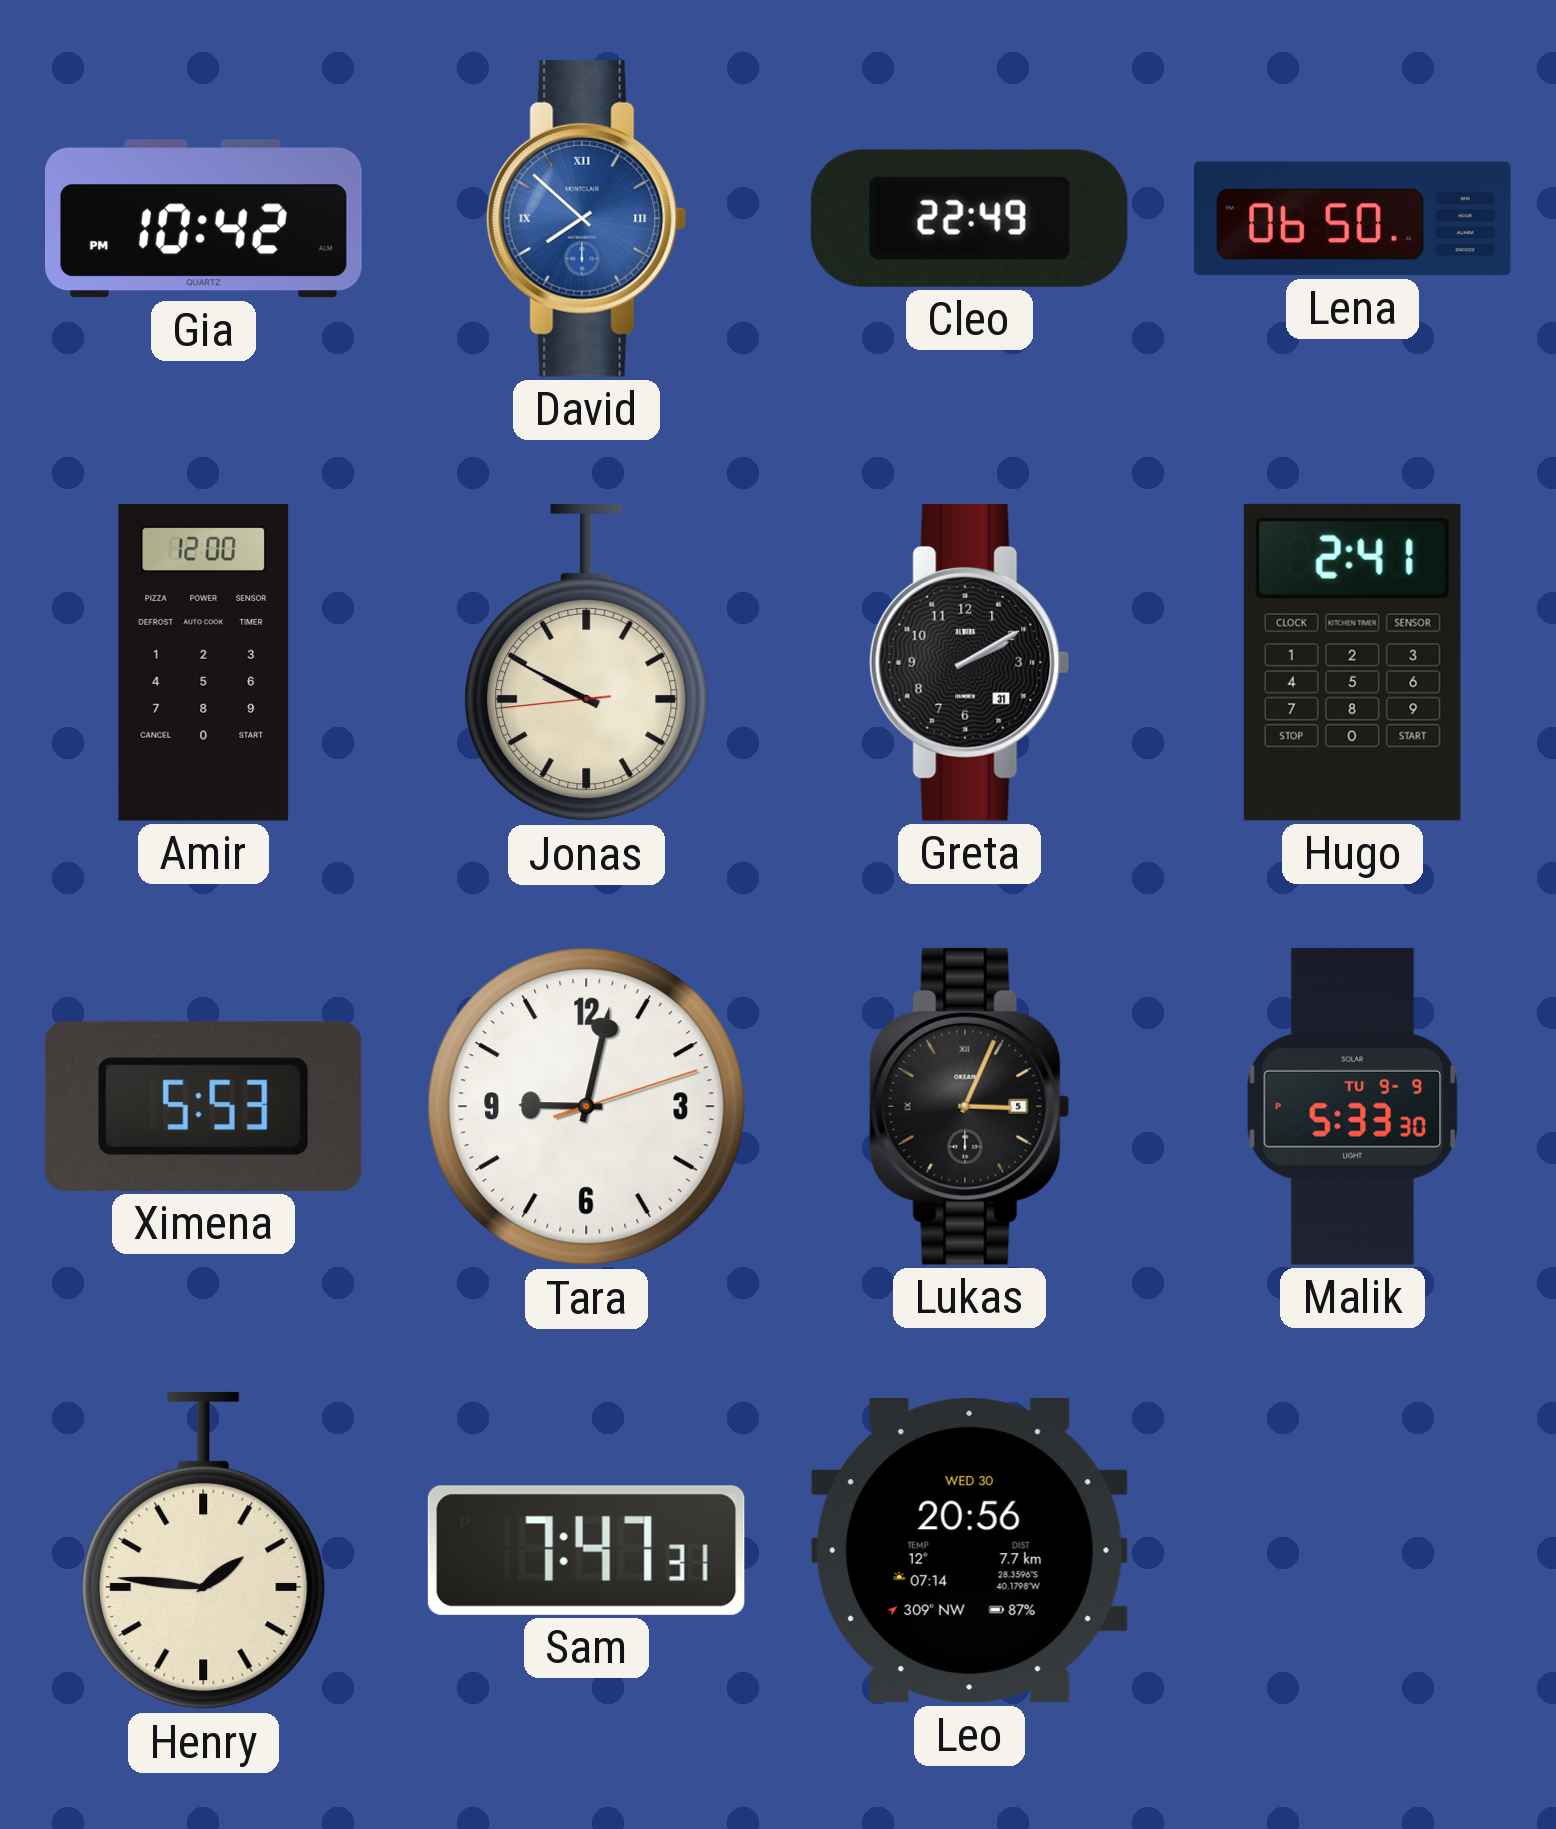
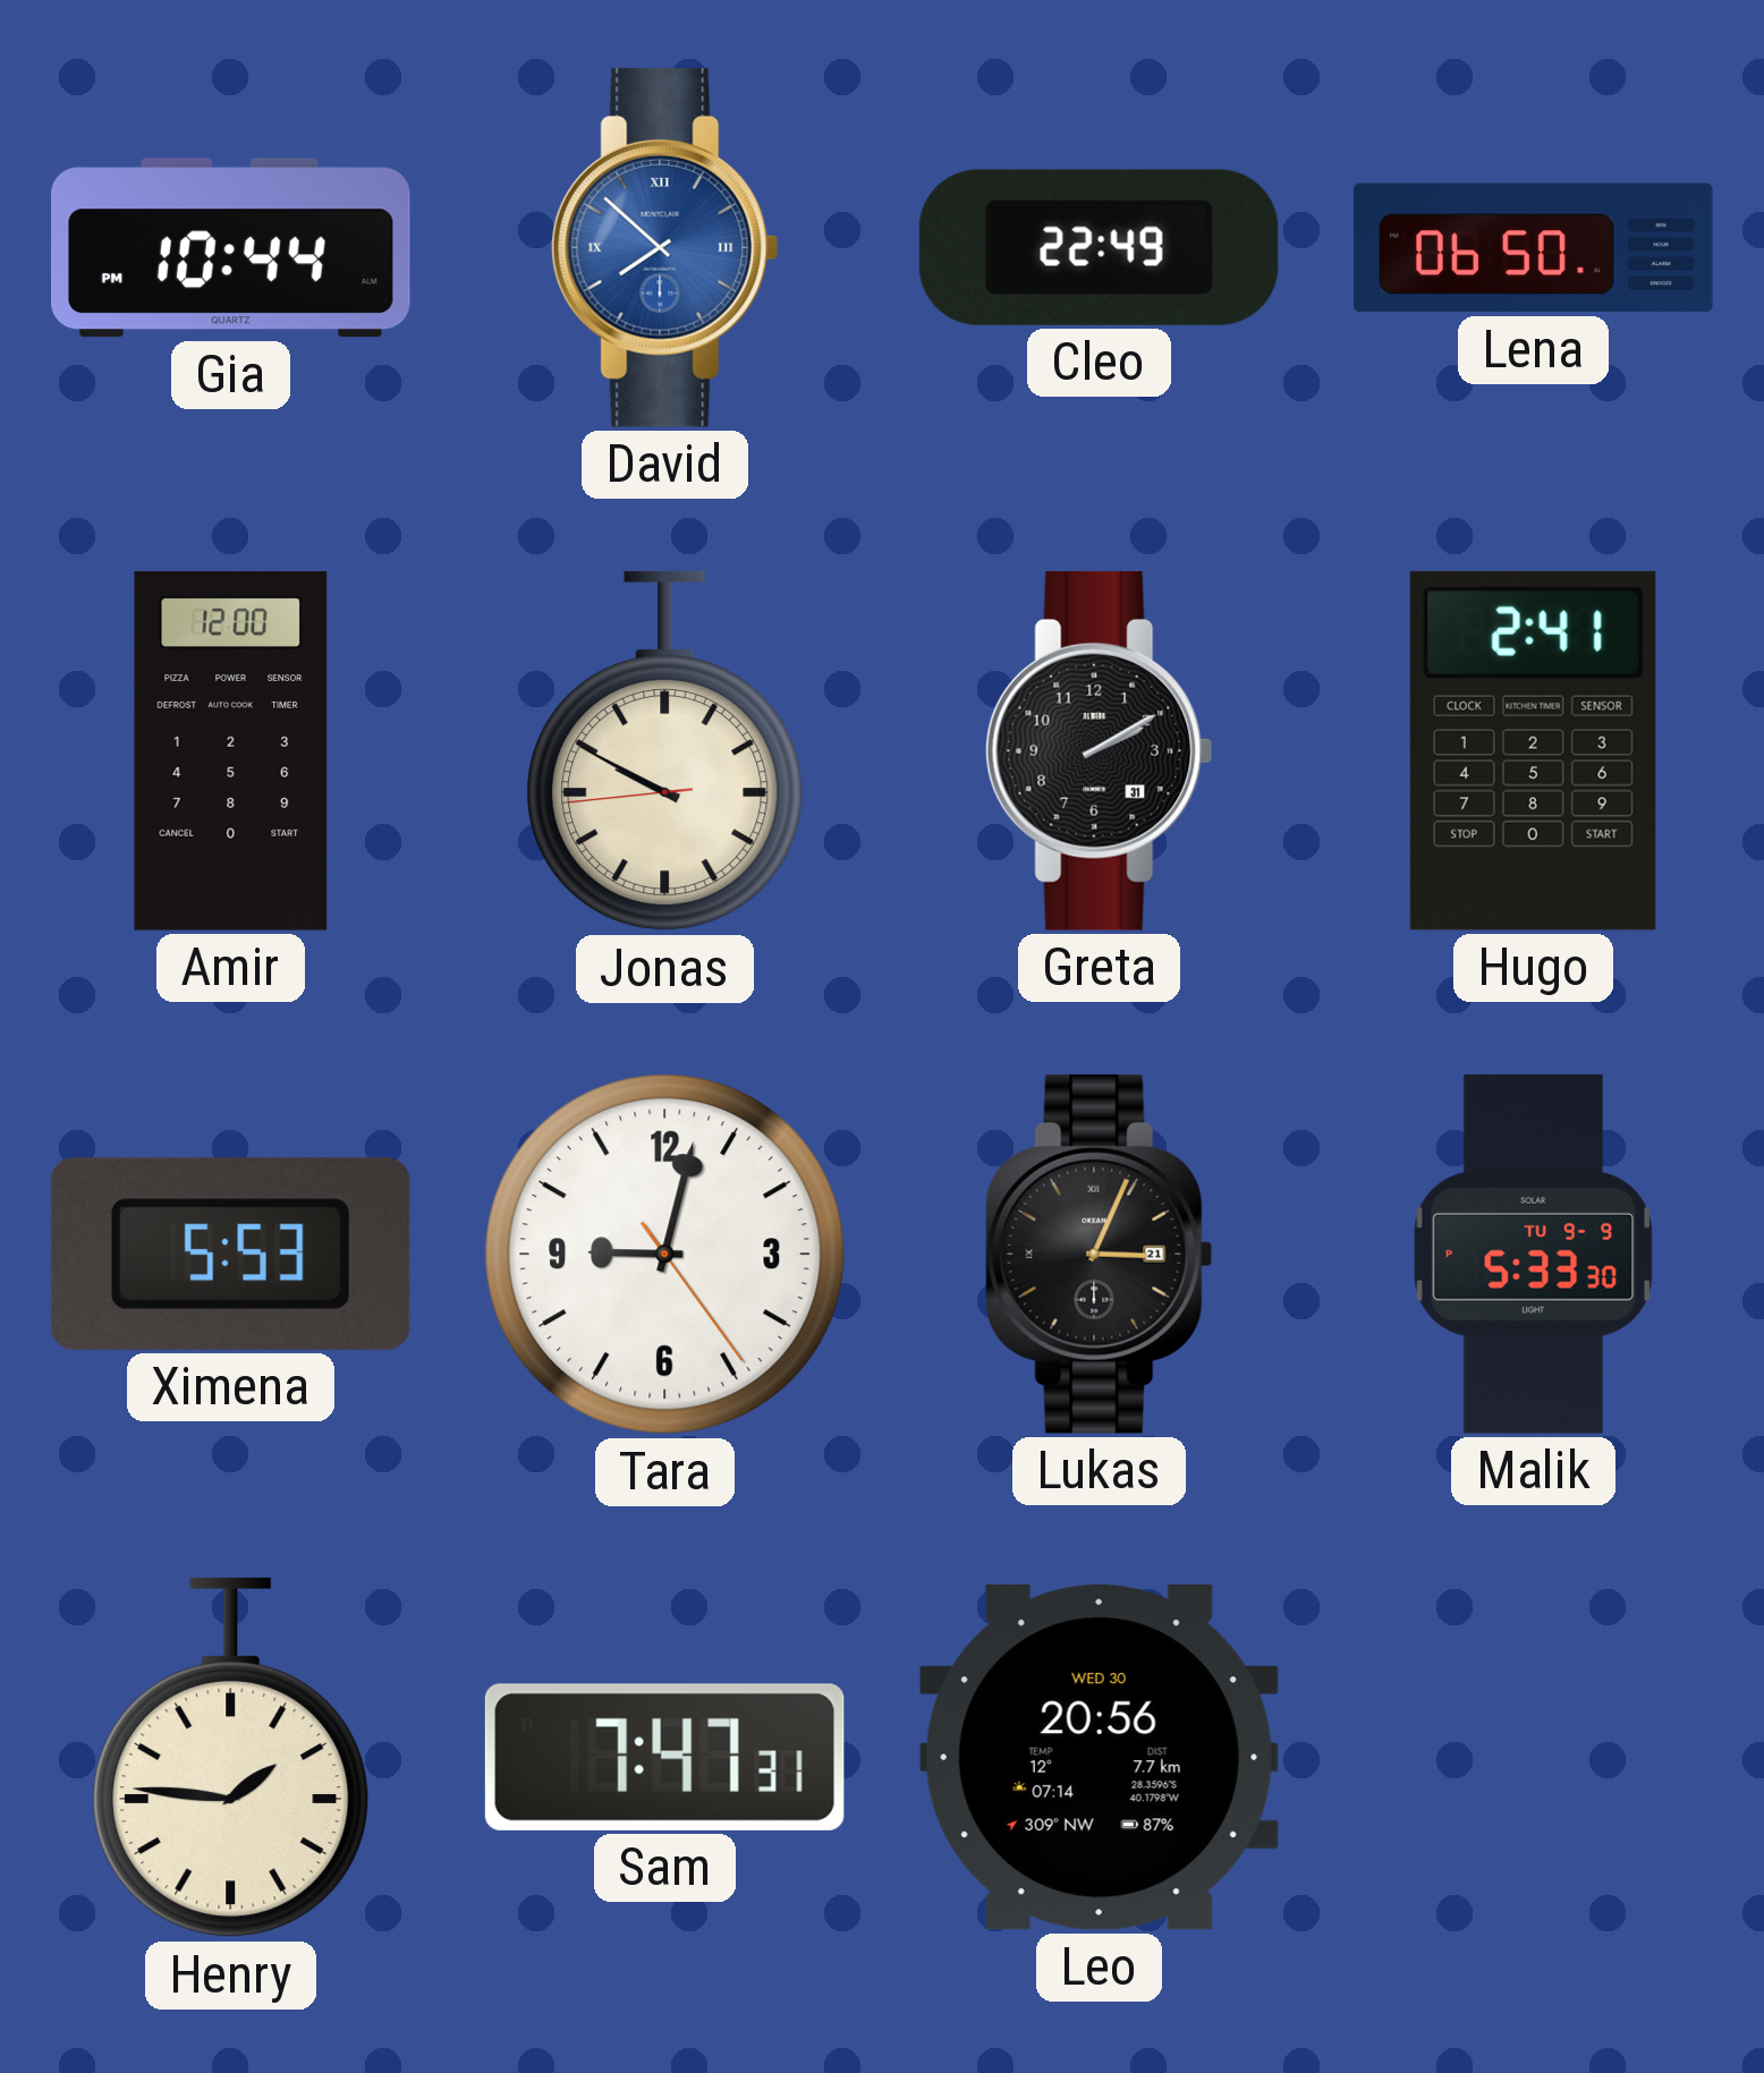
Gia: 10:42 -> 10:44
Tara: 9:02:12 -> 9:02:24
Lukas date: 5 -> 21
